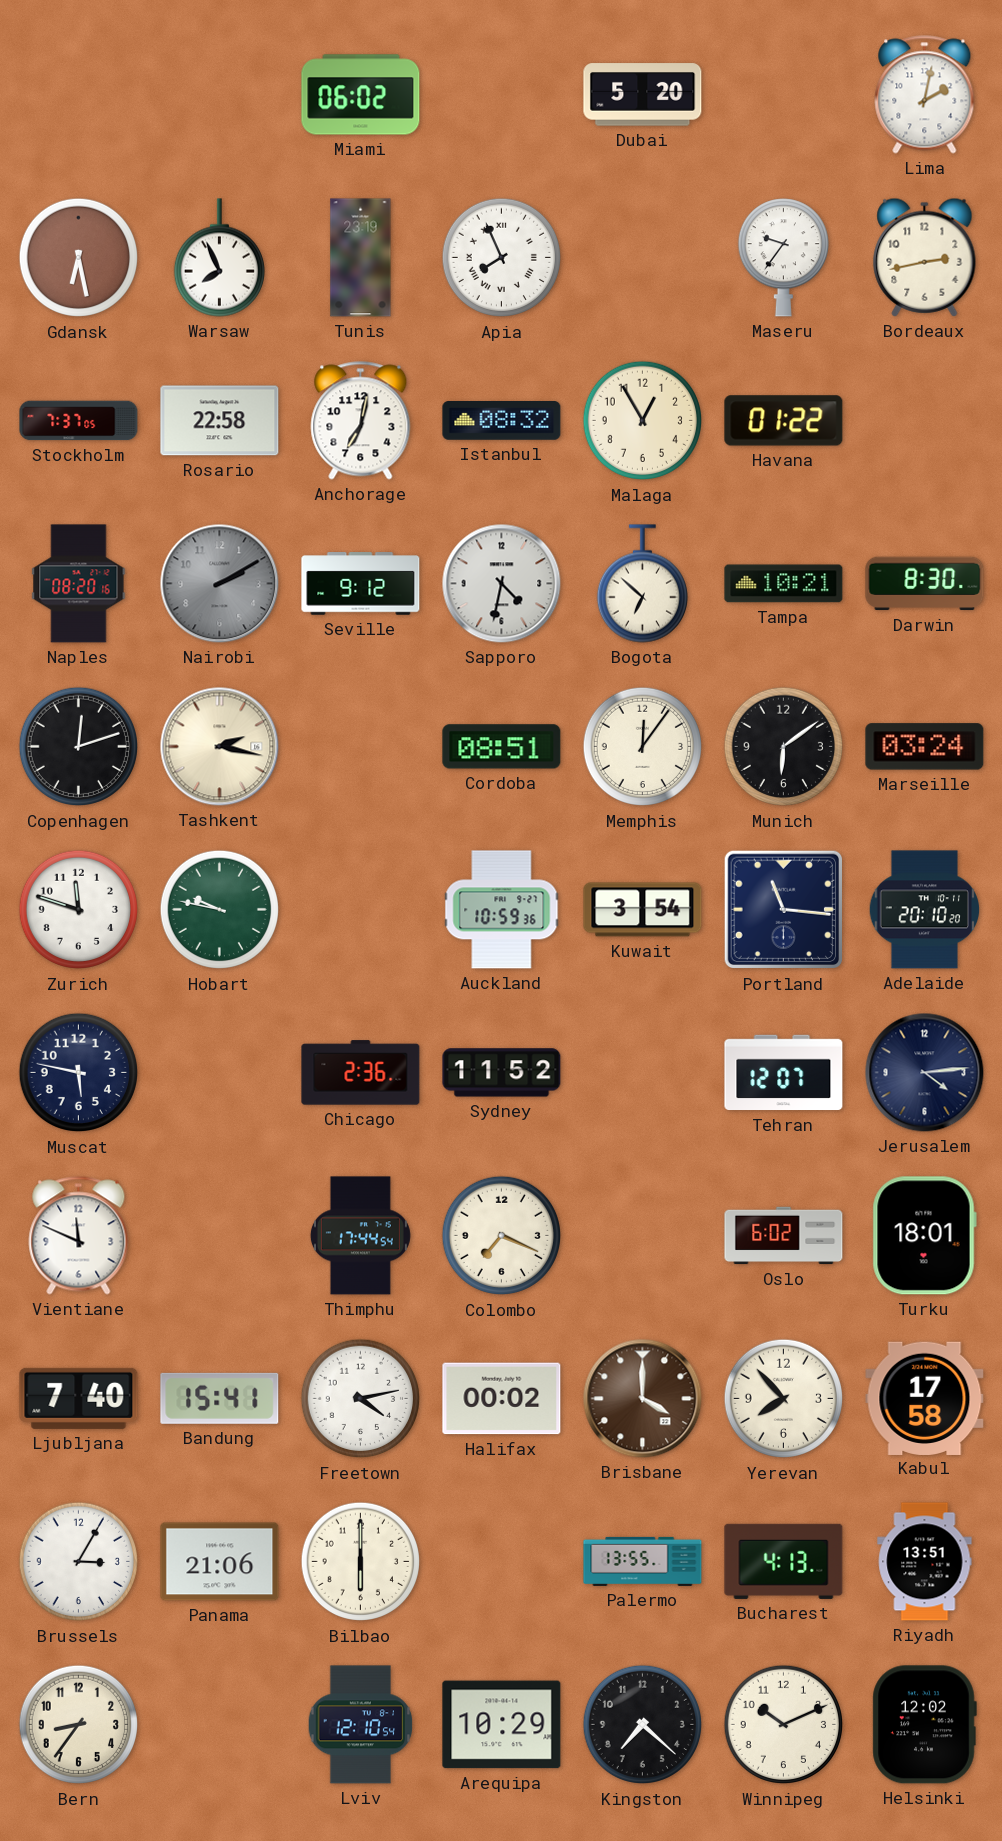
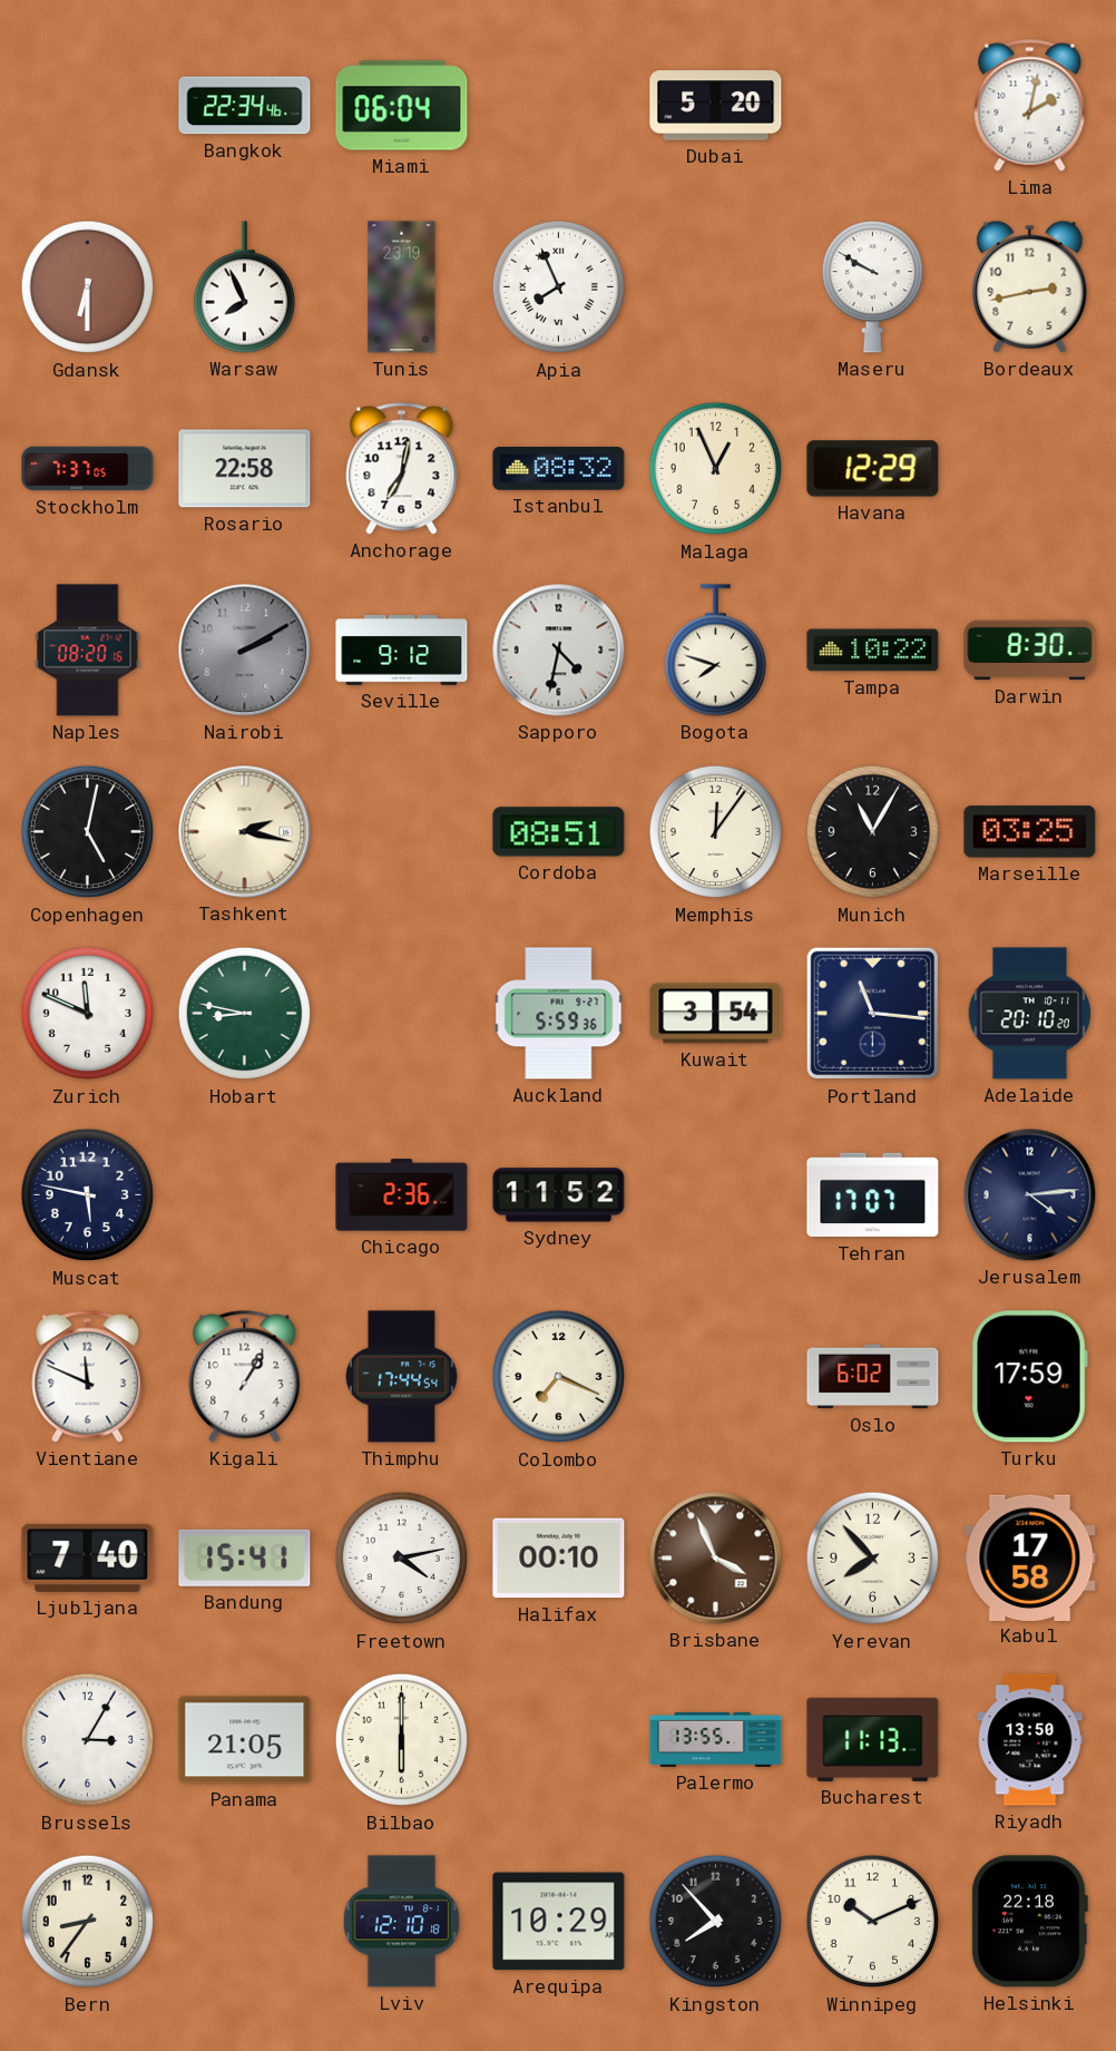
Bangkok: none -> 22:34
Miami: 06:02 -> 06:04
Gdansk: 6:28 -> 6:30
Maseru: 9:36 -> 9:50
Malaga: 12:55 -> 12:56
Havana: 01:22 -> 12:29
Bogota: 6:52 -> 7:48
Tampa: 10:21 -> 10:22
Copenhagen: 12:12 -> 5:02
Munich: 6:09 -> 11:05
Marseille: 03:24 -> 03:25
Zurich: 11:48 -> 11:49
Hobart: 9:47 -> 8:47
Auckland: 10:59 -> 5:59
Tehran: 12:07 -> 17:07
Kigali: none -> 1:05
Turku: 18:01 -> 17:59
Halifax: 00:02 -> 00:10
Brisbane: 4:00 -> 3:56
Panama: 21:06 -> 21:05
Bucharest: 4:13 -> 11:13
Riyadh: 13:51 -> 13:50
Lviv: 12:10:54 -> 12:10:18
Kingston: 7:22 -> 7:53
Helsinki: 12:02 -> 22:18
